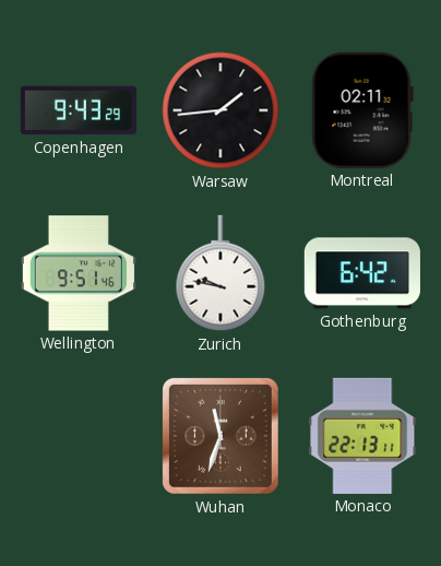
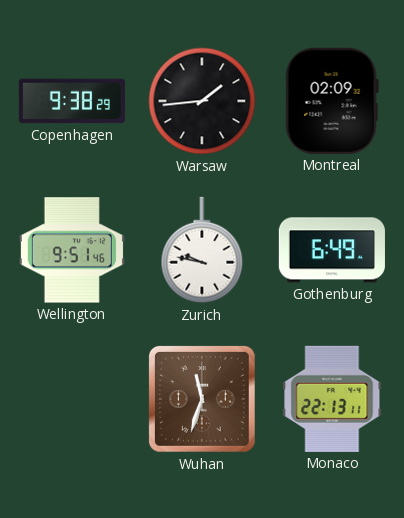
Copenhagen: 9:43 -> 9:38
Montreal: 02:11 -> 02:09
Gothenburg: 6:42 -> 6:49
